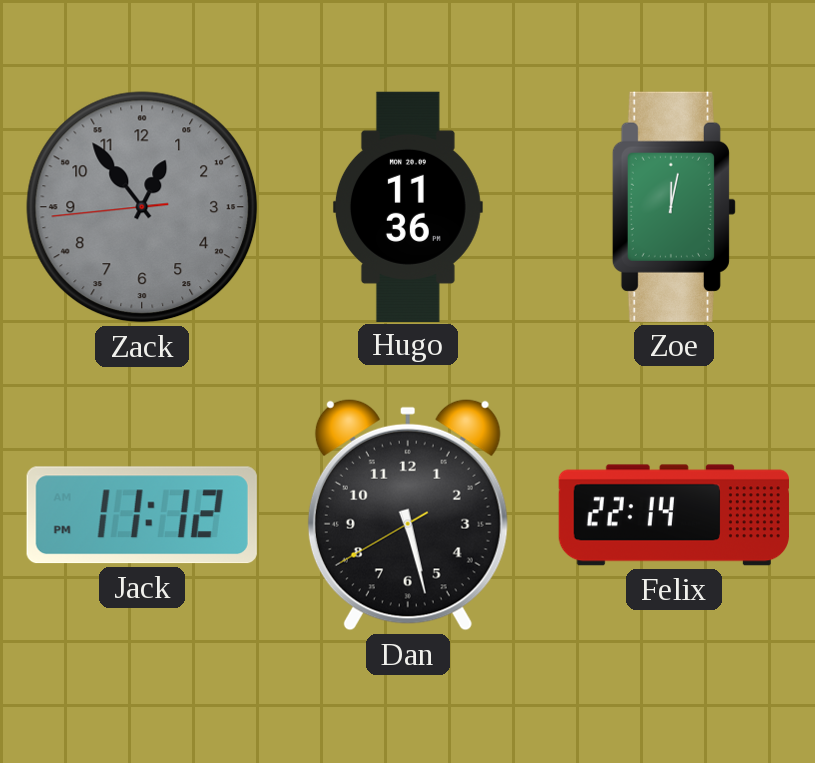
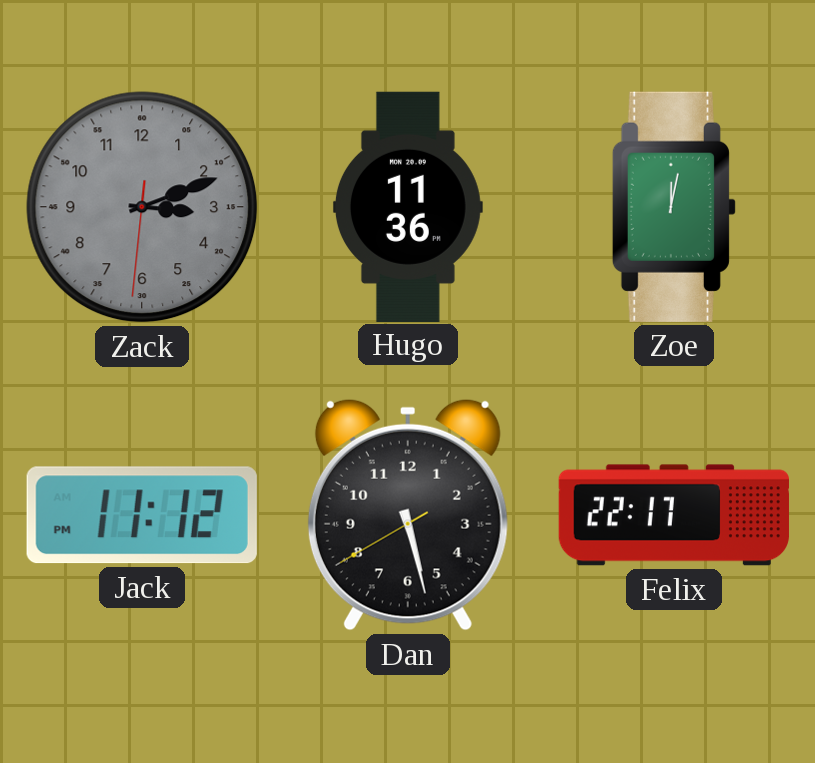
Zack: 12:53 -> 3:11
Felix: 22:14 -> 22:17
